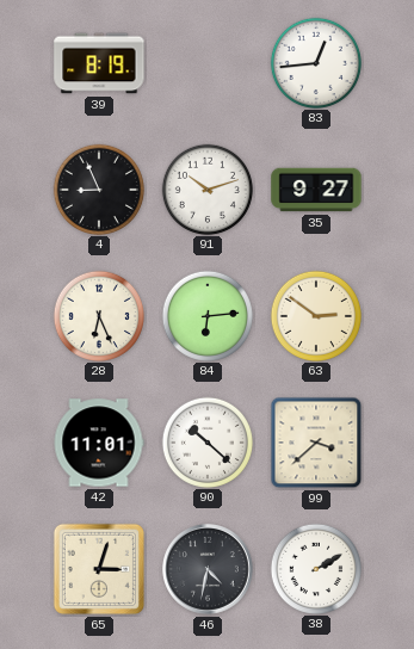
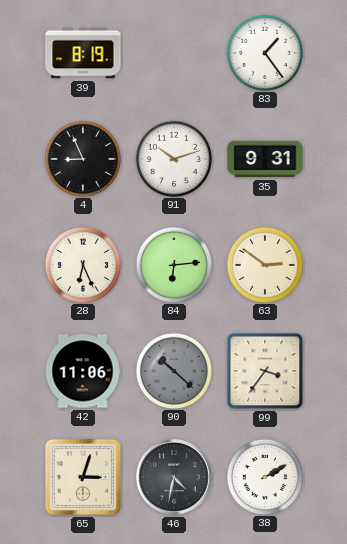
83: 12:44 -> 1:24
35: 9:27 -> 9:31
42: 11:01 -> 11:06
90 dial: white -> grey
99: 3:38 -> 3:36
